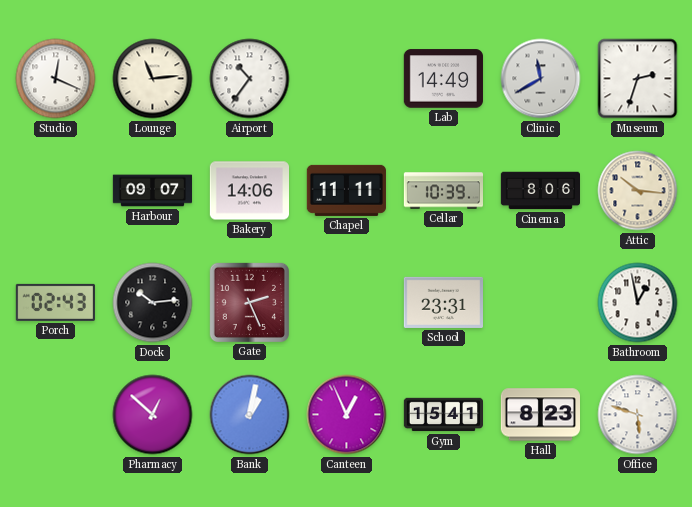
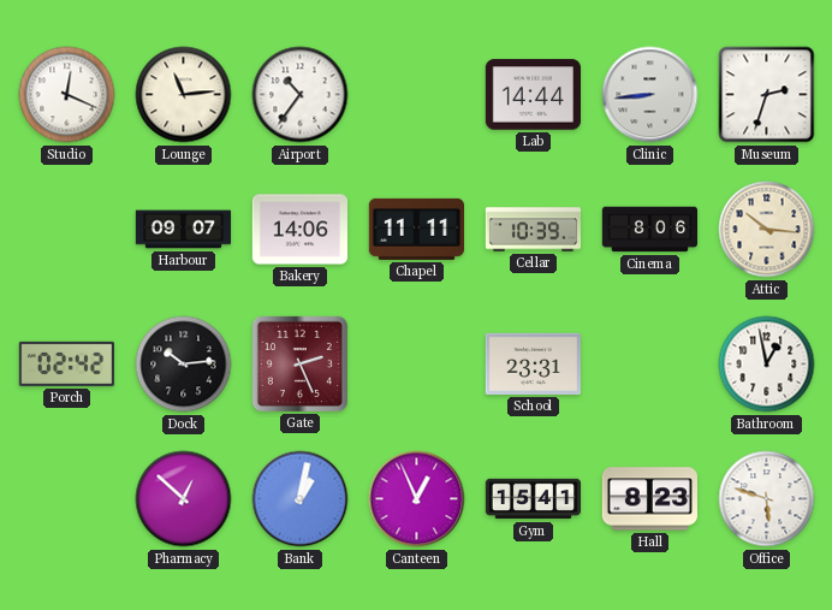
Lab: 14:49 -> 14:44
Clinic: 11:40 -> 8:44
Porch: 02:43 -> 02:42
